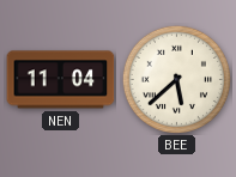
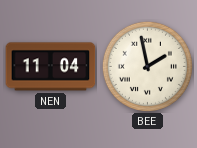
BEE: 5:38 -> 1:58
